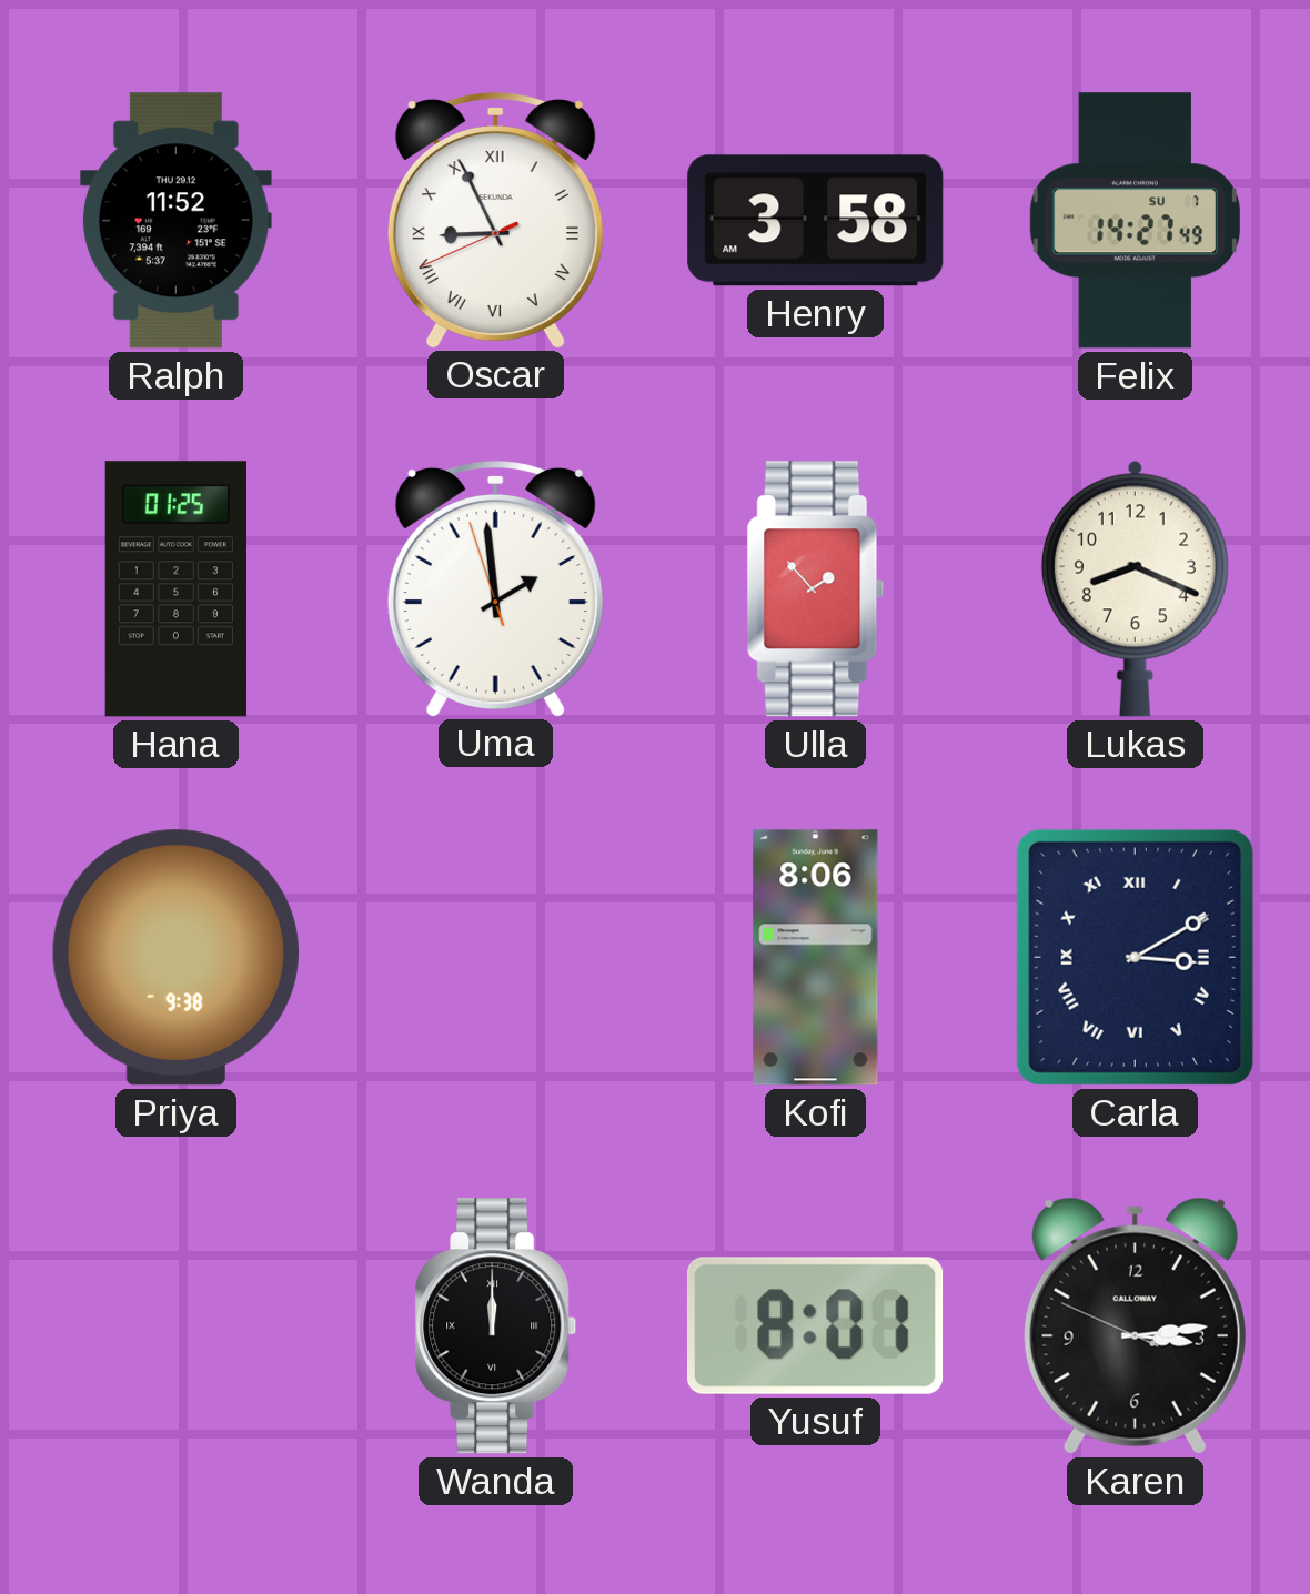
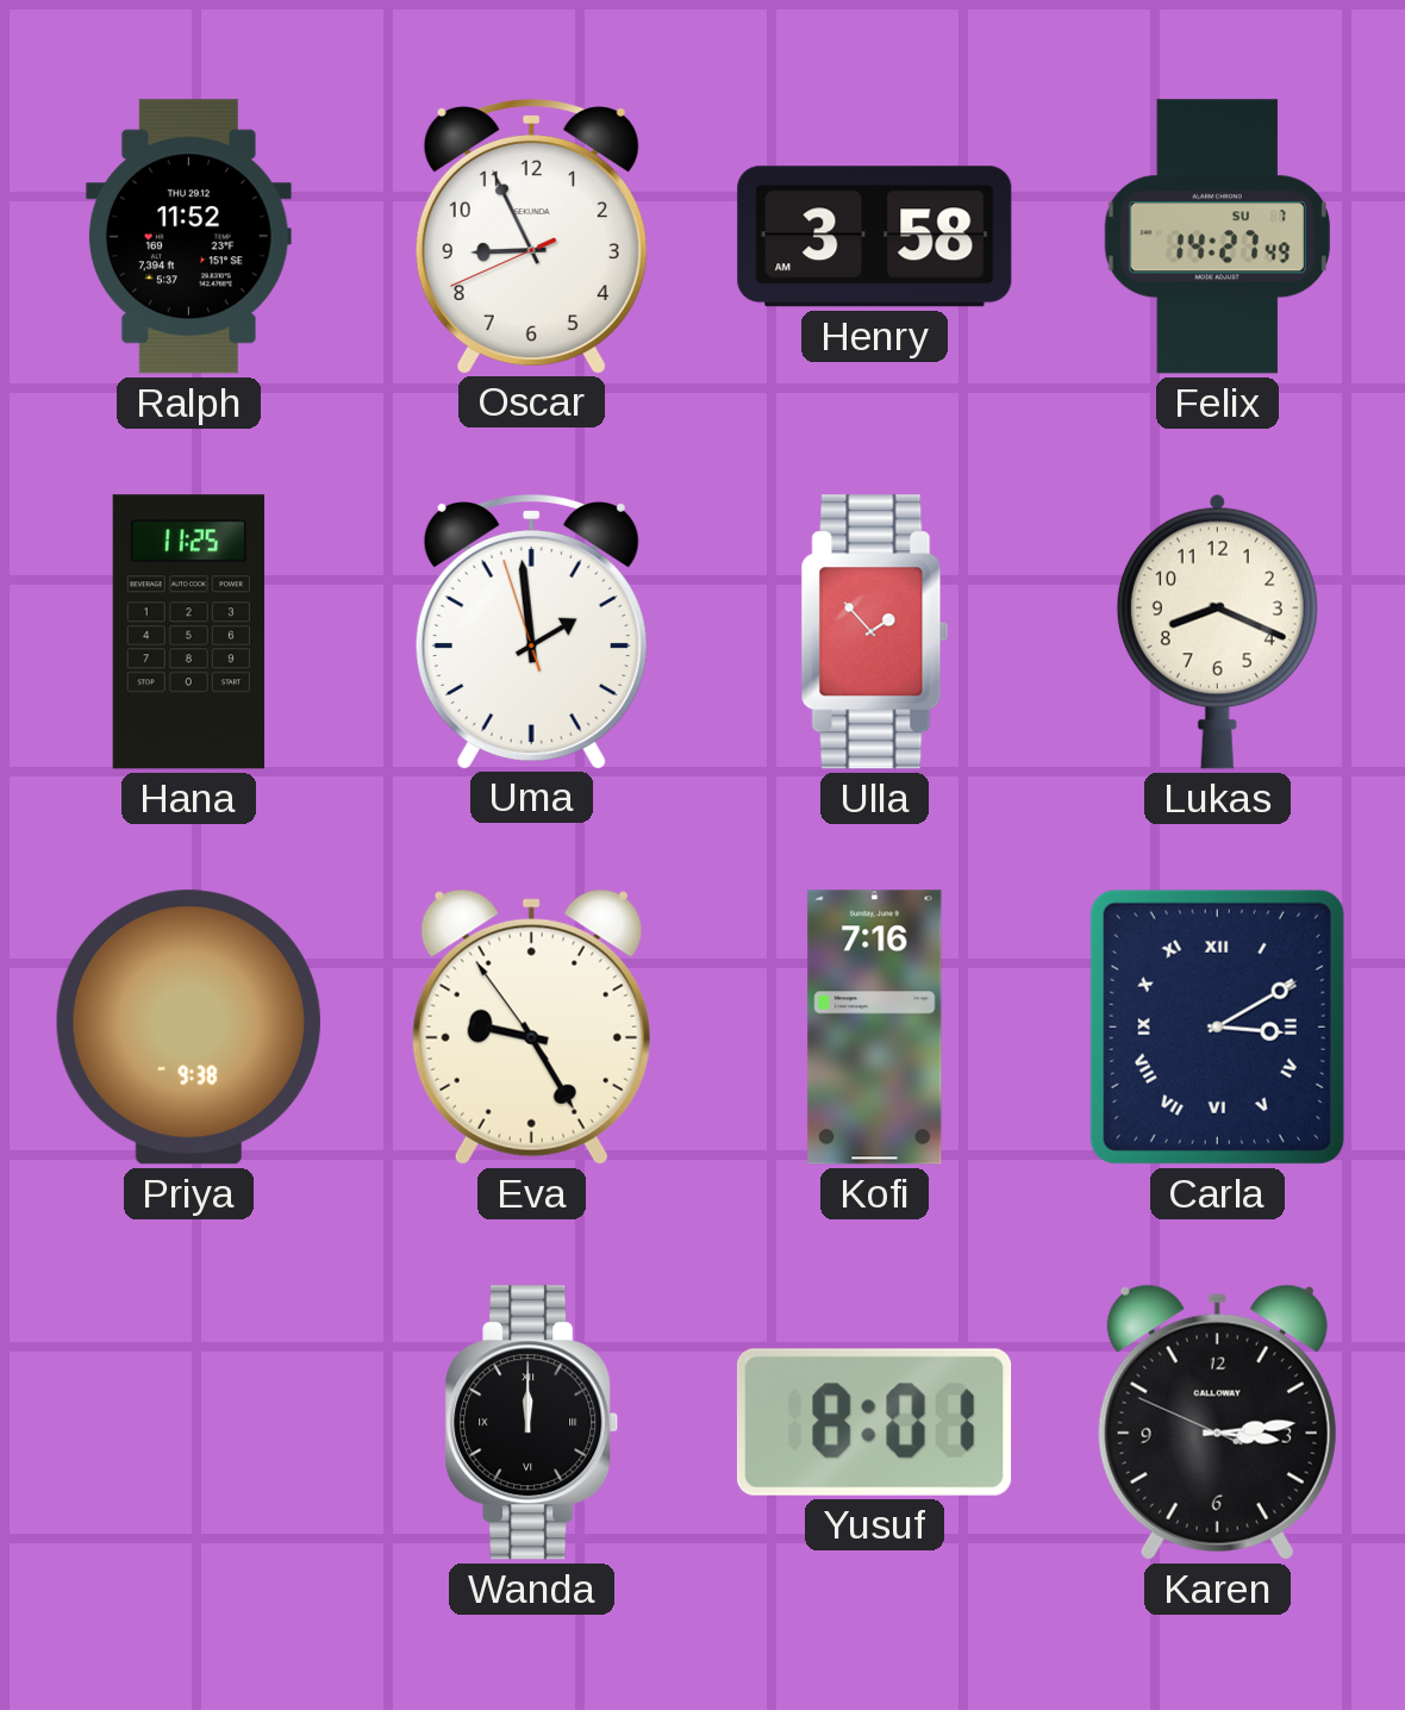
Oscar numerals: Roman -> Arabic
Hana: 01:25 -> 11:25
Eva: none -> 9:24
Kofi: 8:06 -> 7:16
